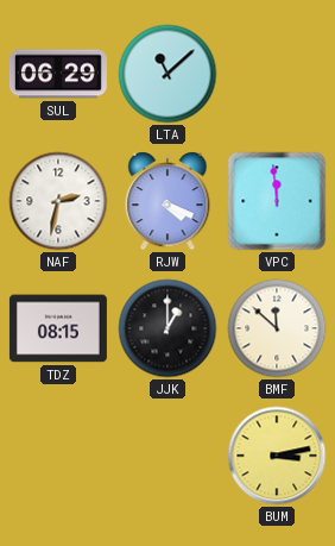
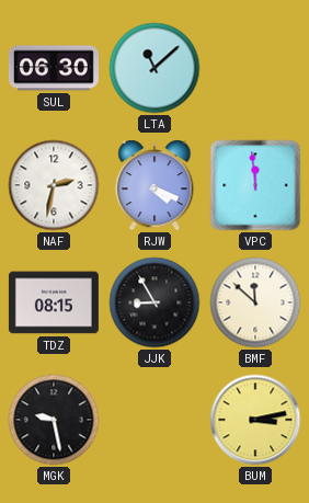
SUL: 06:29 -> 06:30
JJK: 1:00 -> 8:55
MGK: none -> 9:28
